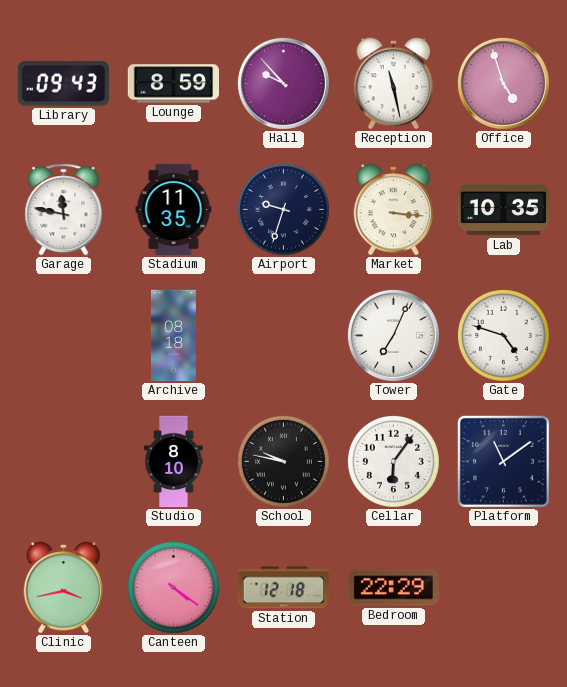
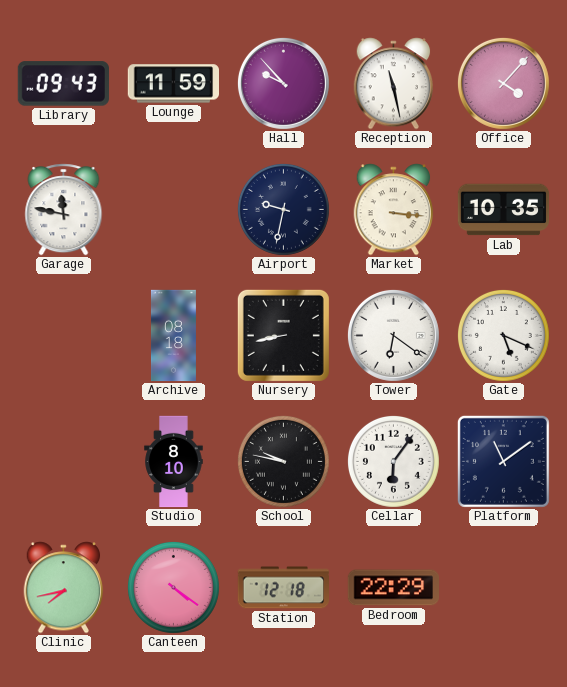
Lounge: 8:59 -> 11:59
Office: 4:57 -> 4:07
Stadium: 11:35 -> none
Airport: 9:33 -> 9:32
Nursery: none -> 8:43
Tower: 7:04 -> 6:21
Gate: 4:48 -> 5:19
Clinic: 3:43 -> 7:43
